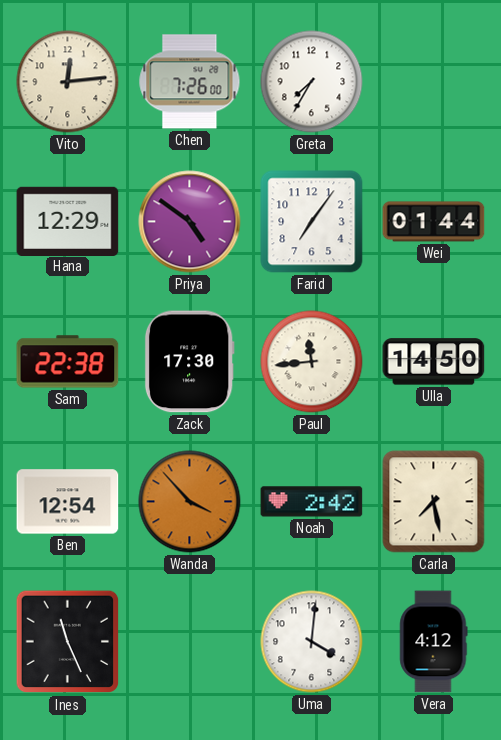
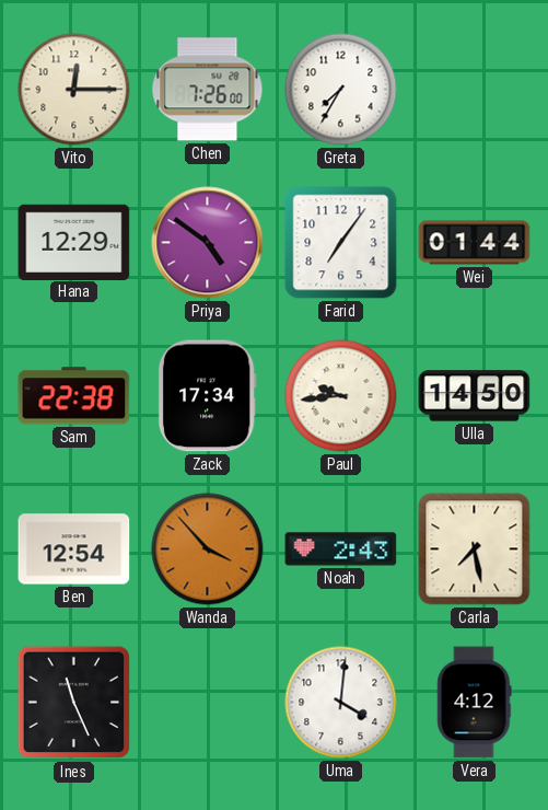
Vito: 12:14 -> 12:15
Zack: 17:30 -> 17:34
Paul: 11:44 -> 9:44
Noah: 2:42 -> 2:43
